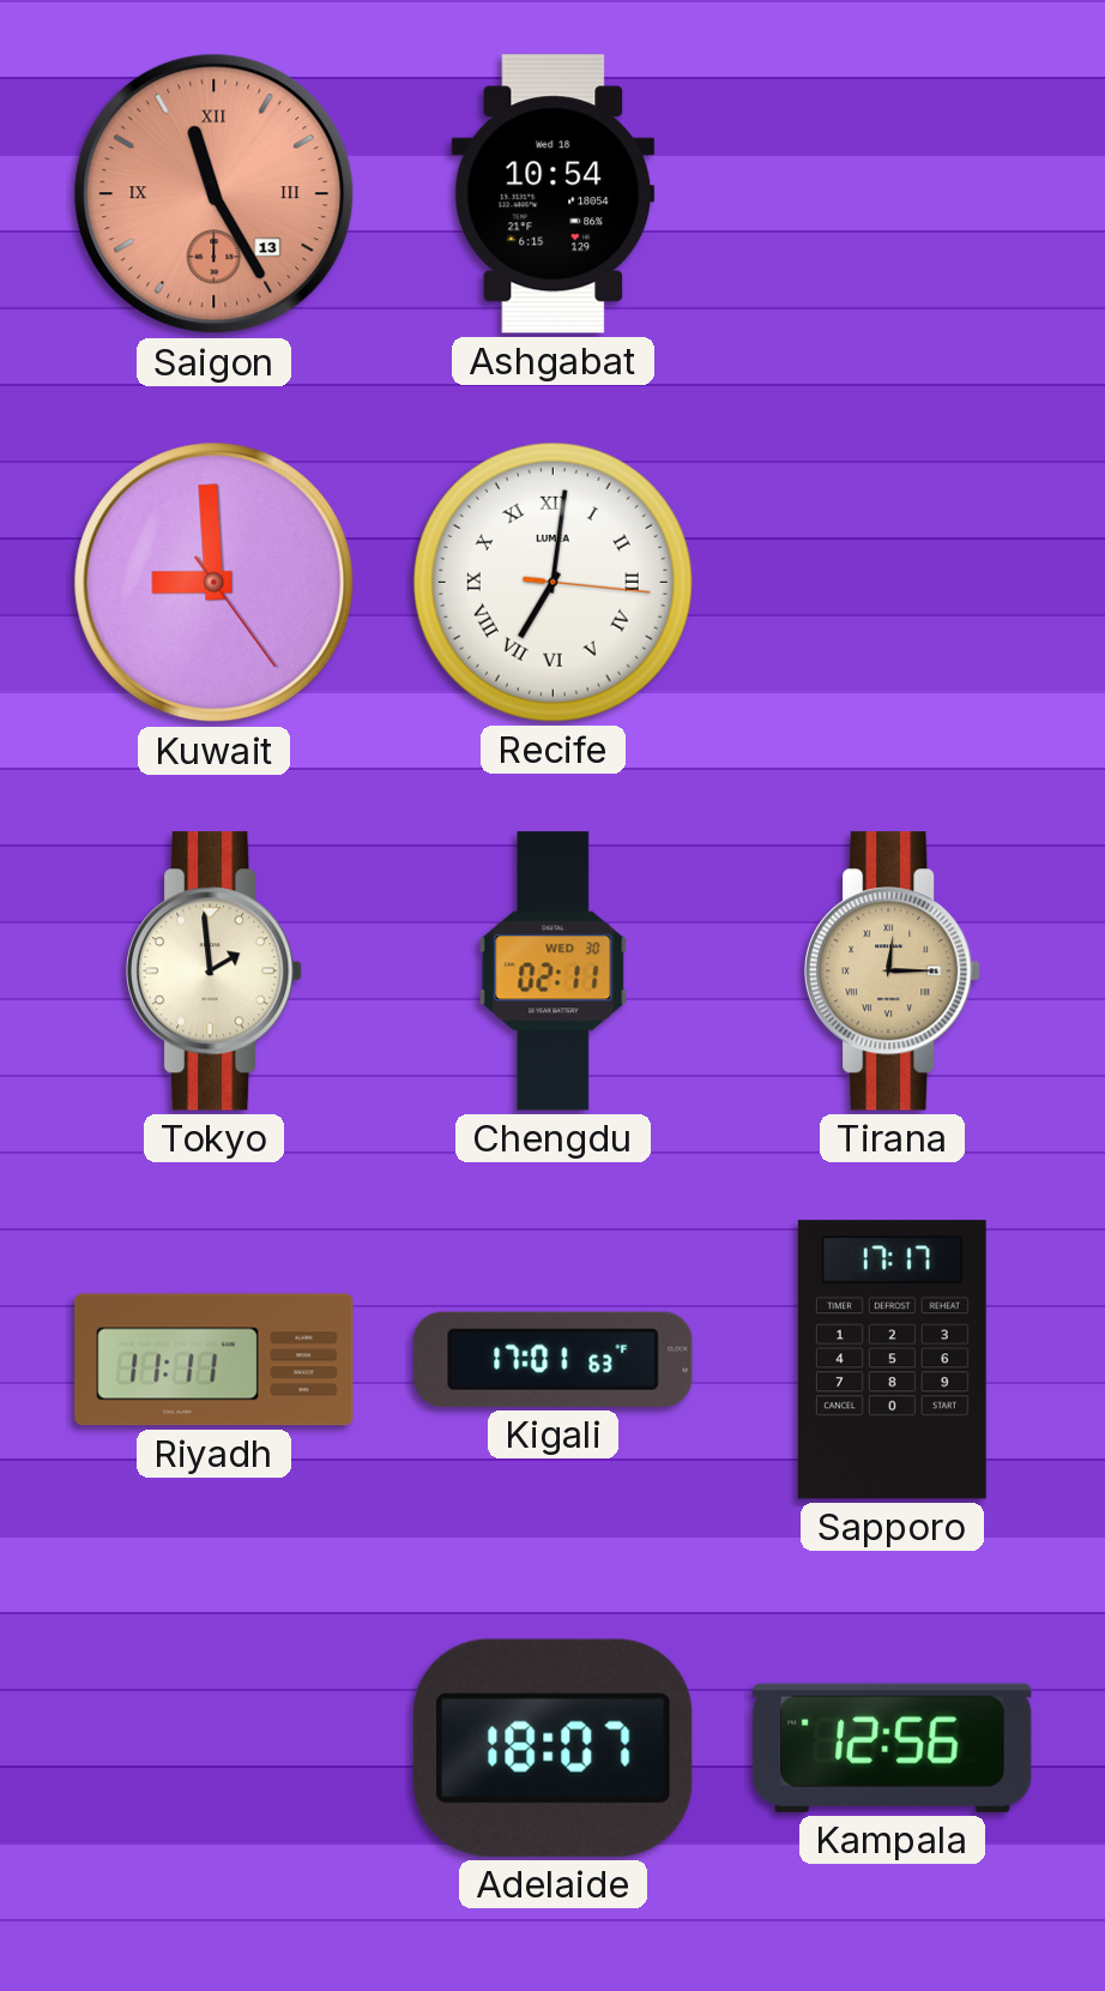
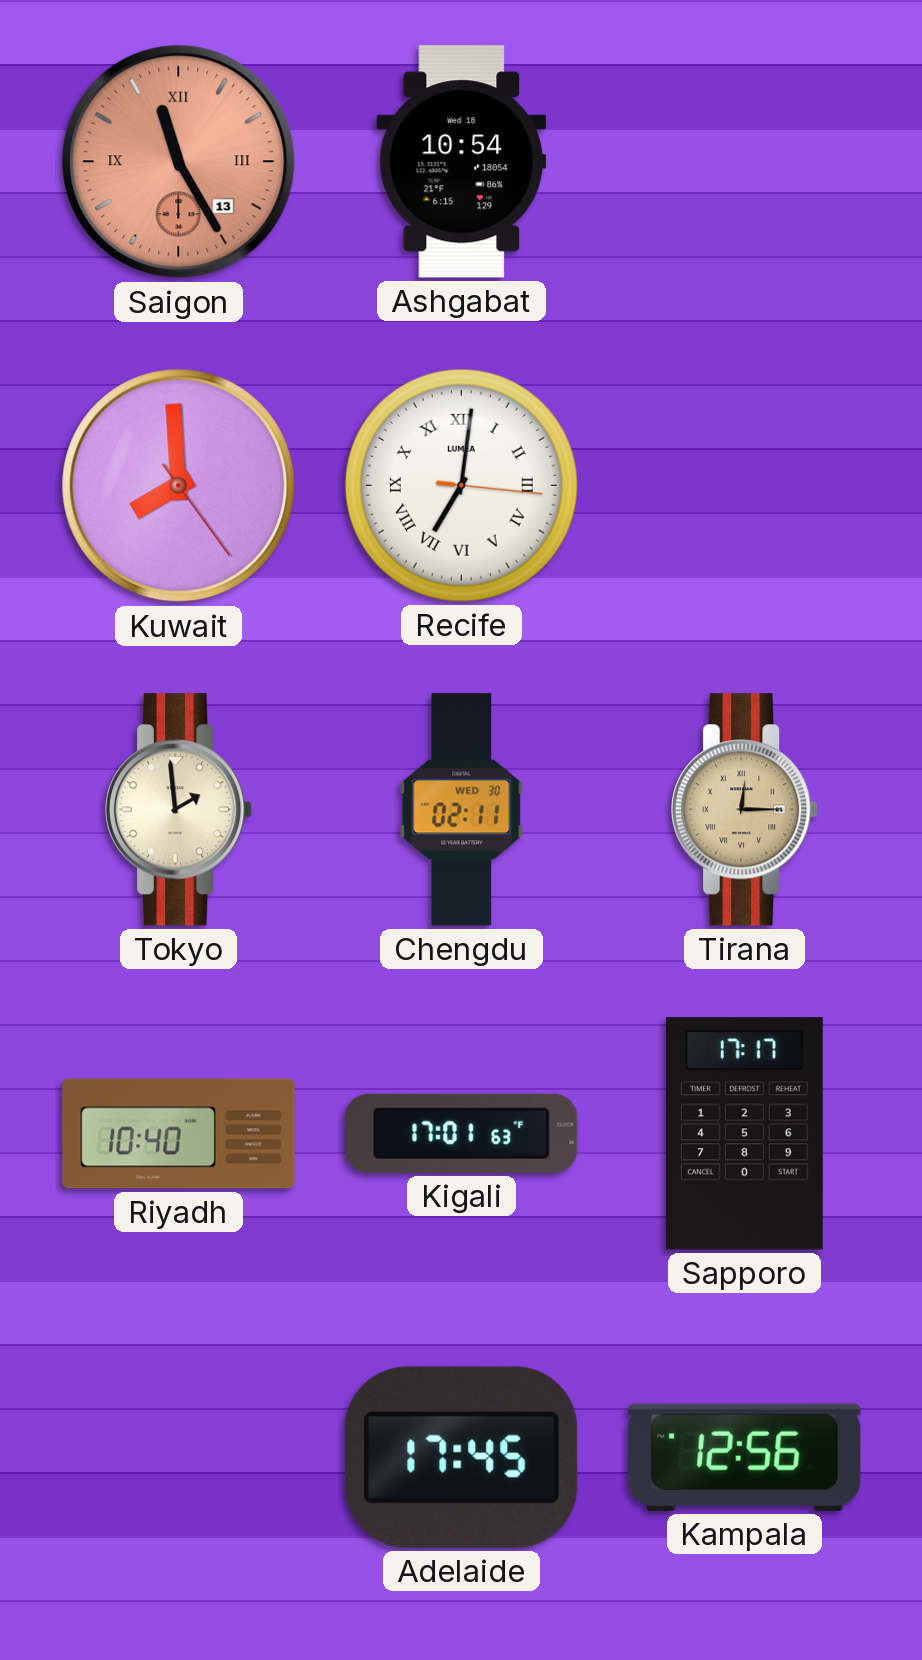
Kuwait: 8:59 -> 7:59
Riyadh: 11:11 -> 10:40
Adelaide: 18:07 -> 17:45
